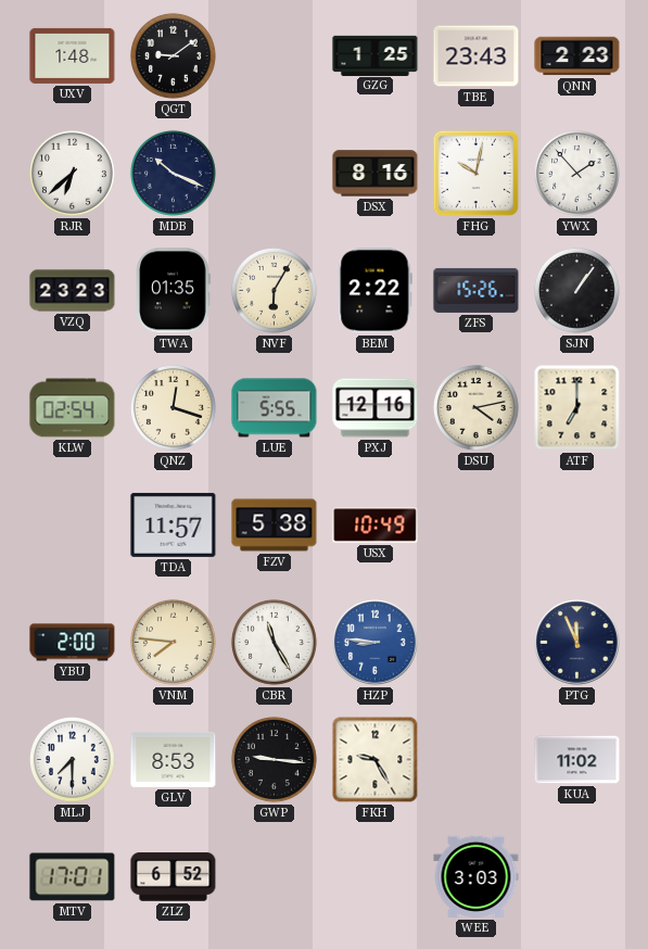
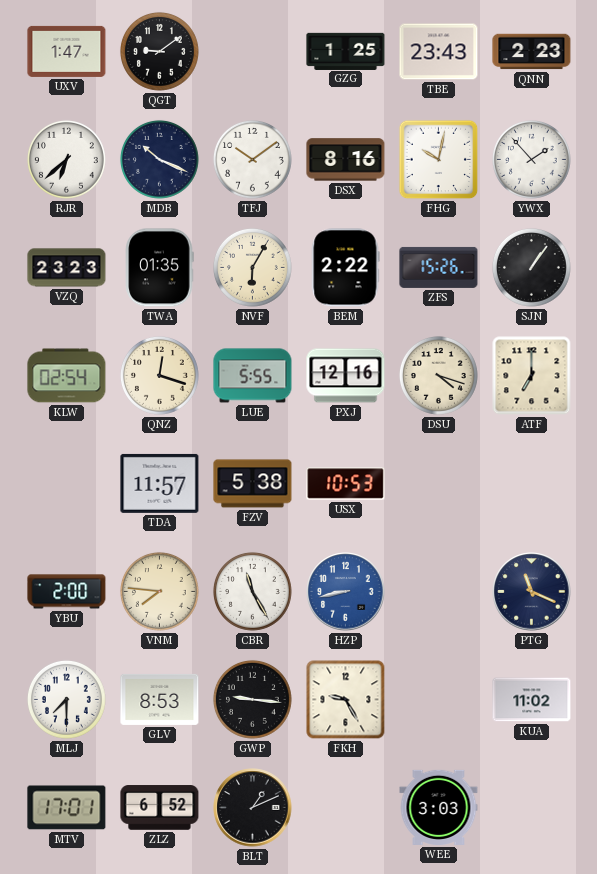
UXV: 1:48 -> 1:47
TFJ: none -> 10:09
DSU: 4:13 -> 4:18
USX: 10:49 -> 10:53
HZP: 8:46 -> 8:43
PTG: 11:56 -> 11:19
BLT: none -> 1:11
